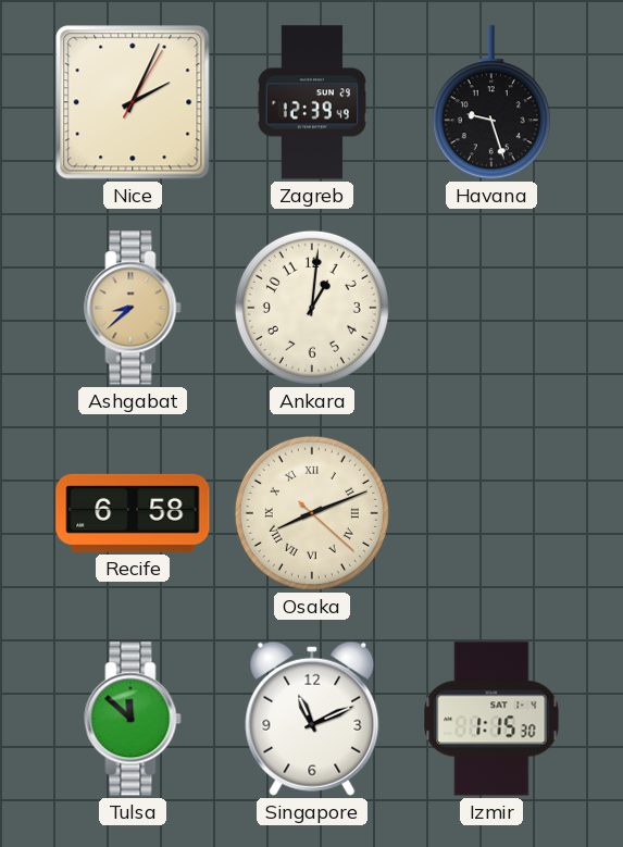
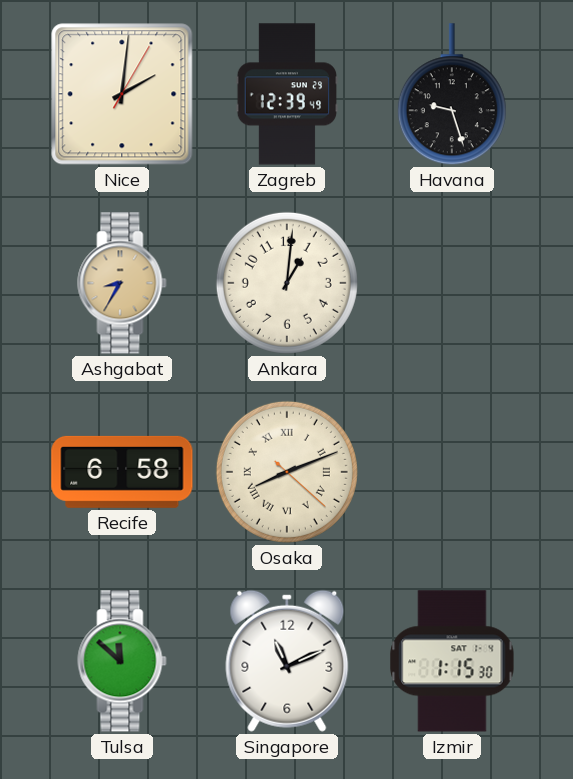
Nice: 2:04 -> 2:01
Ashgabat: 8:38 -> 8:35
